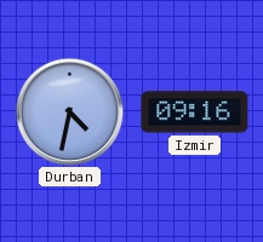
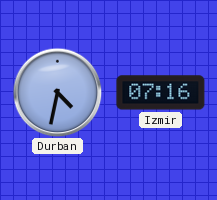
Izmir: 09:16 -> 07:16
